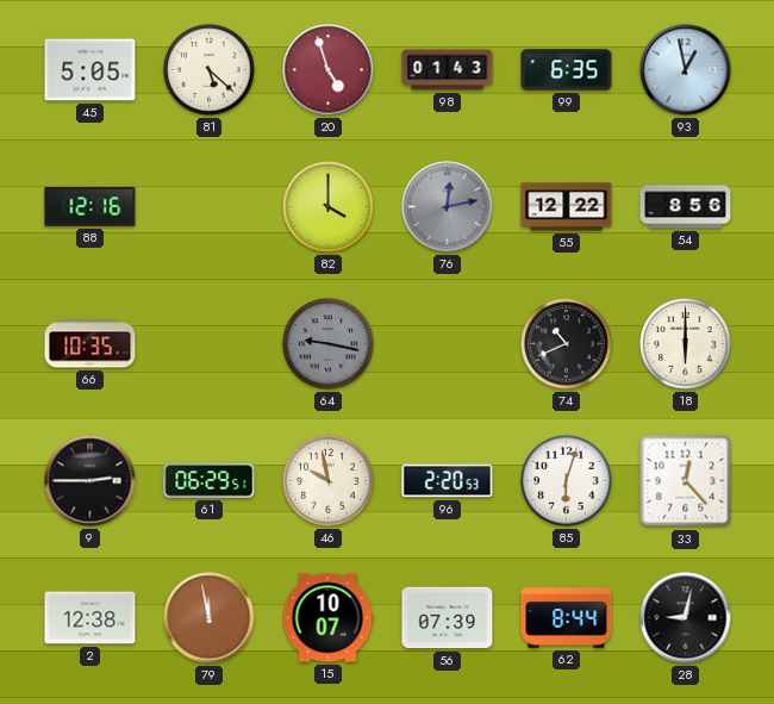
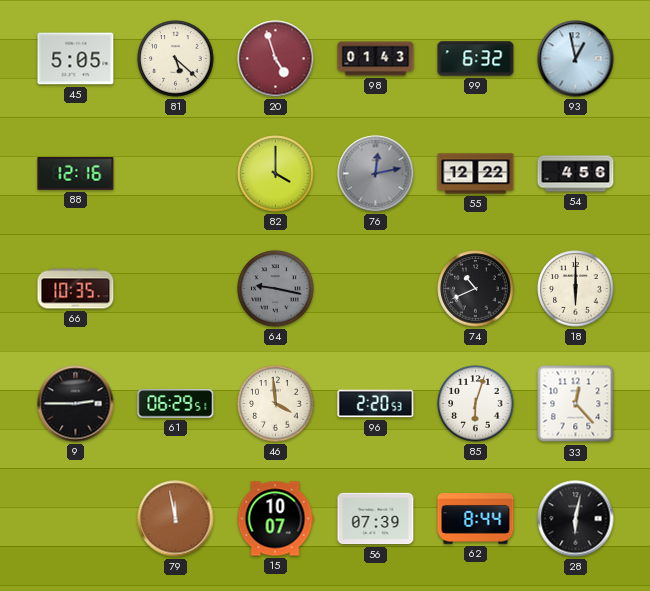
99: 6:35 -> 6:32
54: 8:56 -> 4:56
46: 9:58 -> 3:59
2: 12:38 -> none
28: 9:02 -> 6:02
